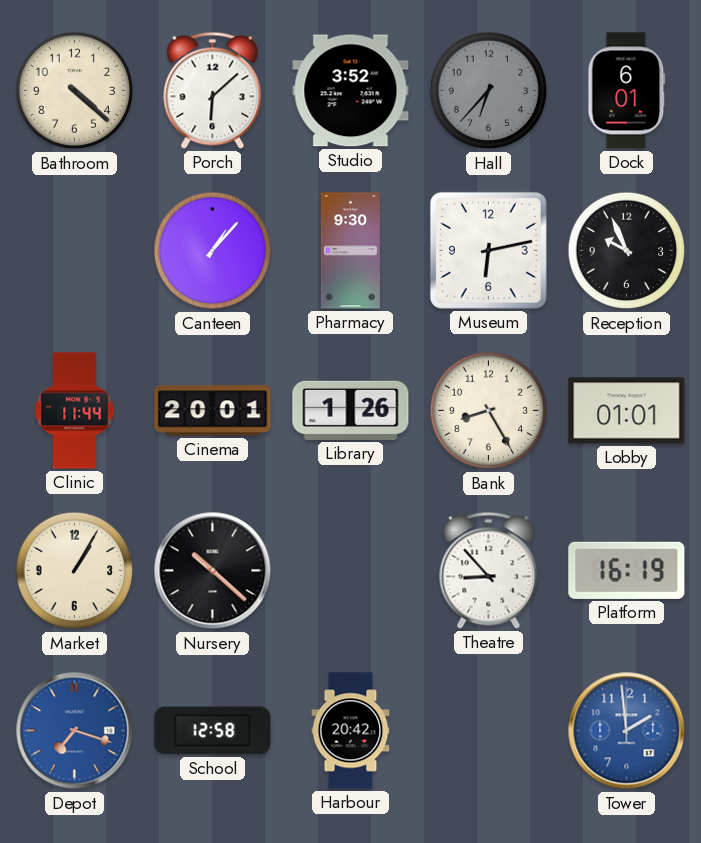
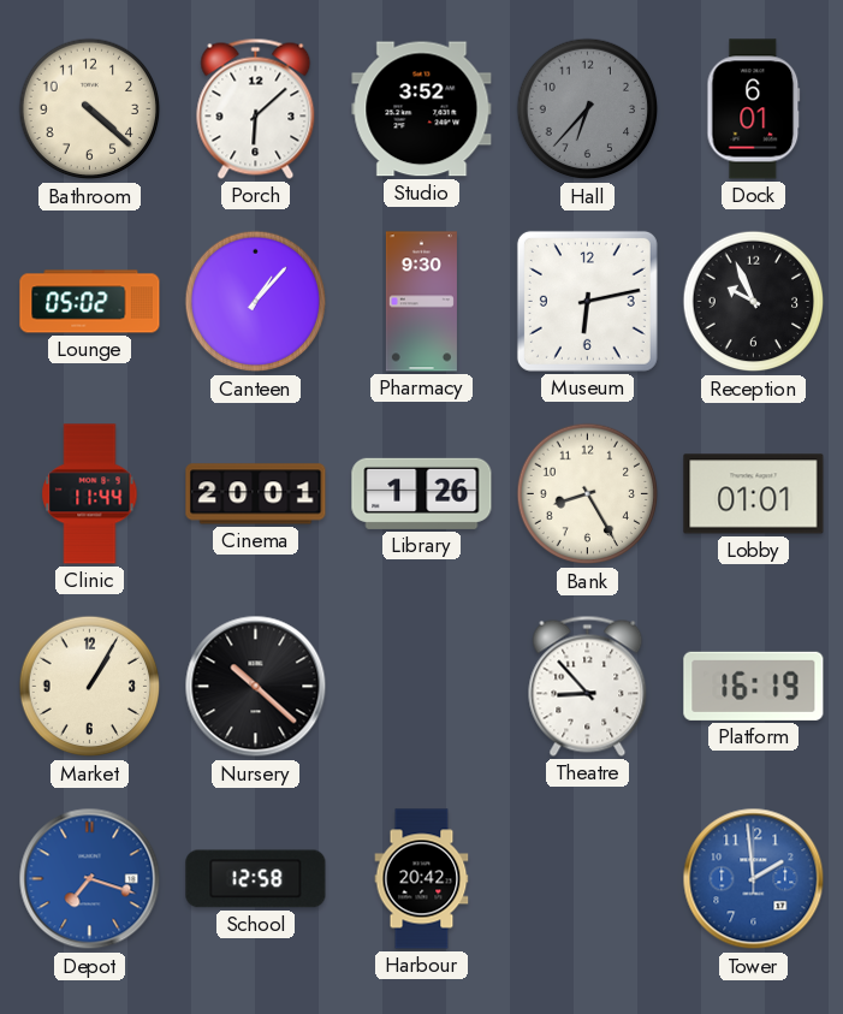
Lounge: none -> 05:02
